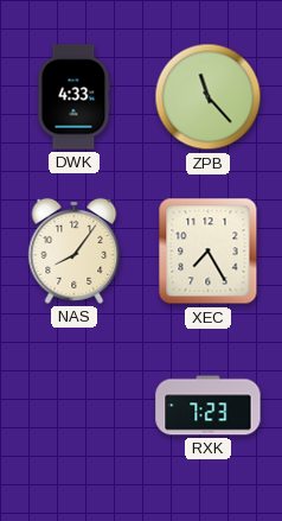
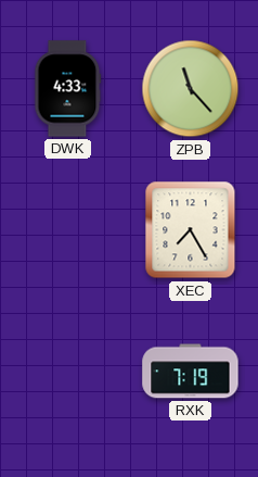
NAS: 8:06 -> none
RXK: 7:23 -> 7:19
